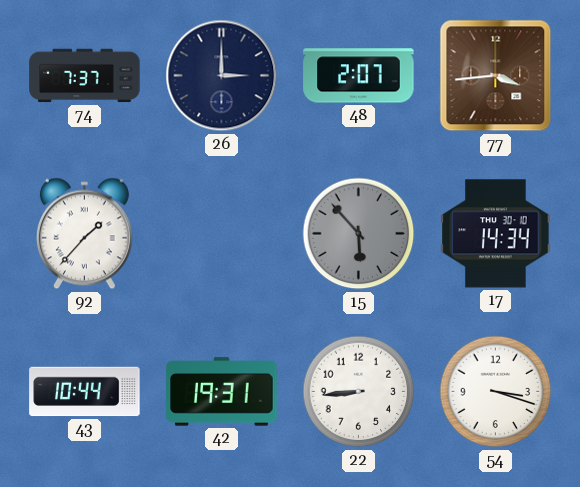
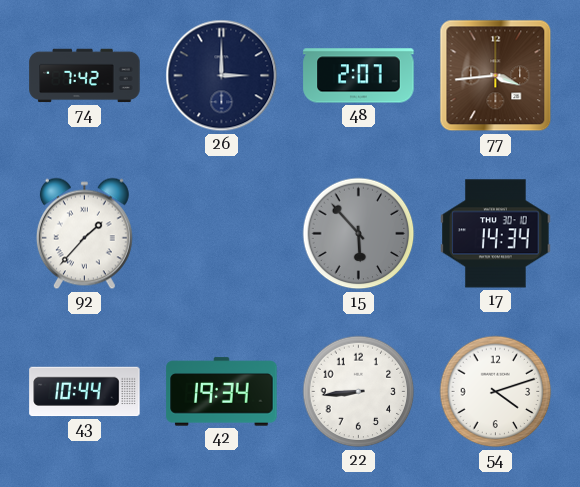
74: 7:37 -> 7:42
42: 19:31 -> 19:34
54: 3:18 -> 4:12
